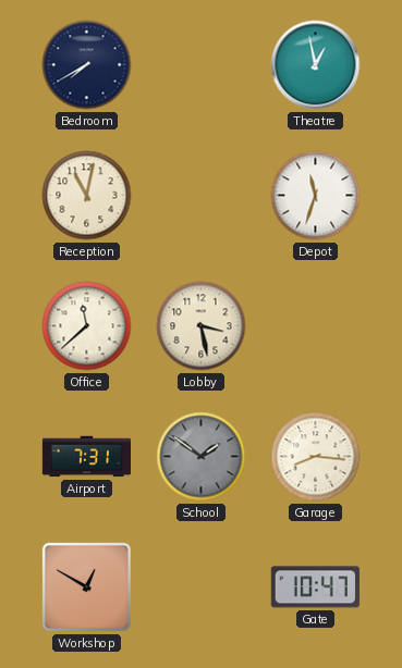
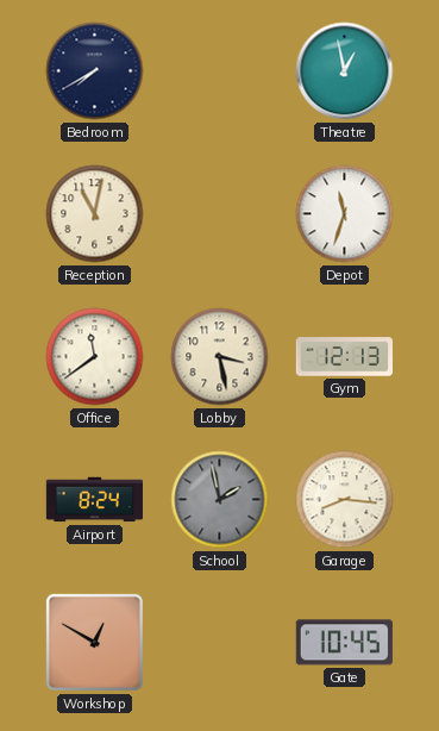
Office: 11:38 -> 11:39
Gym: none -> 12:13
Airport: 7:31 -> 8:24
School: 1:51 -> 1:58
Gate: 10:47 -> 10:45
